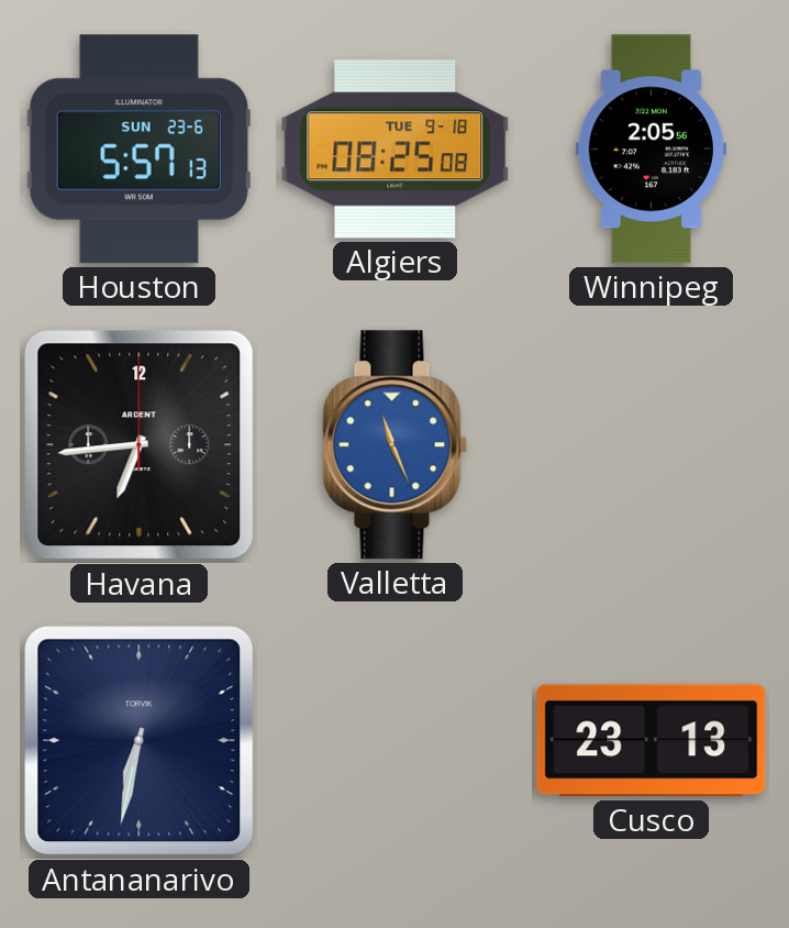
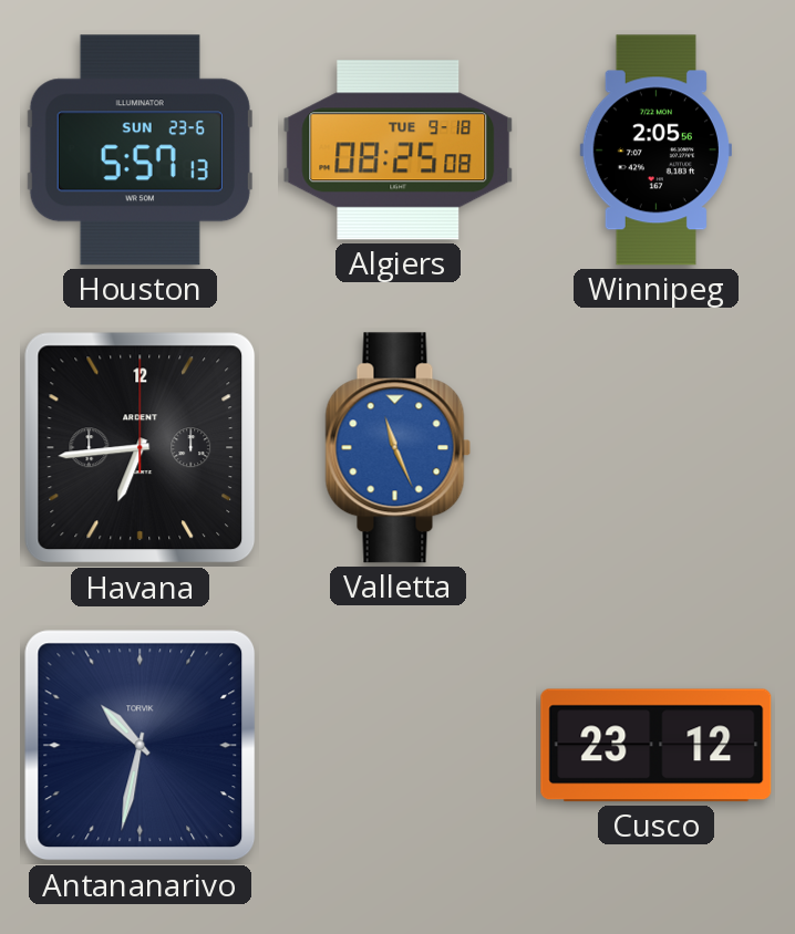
Antananarivo: 6:32 -> 10:32
Cusco: 23:13 -> 23:12
